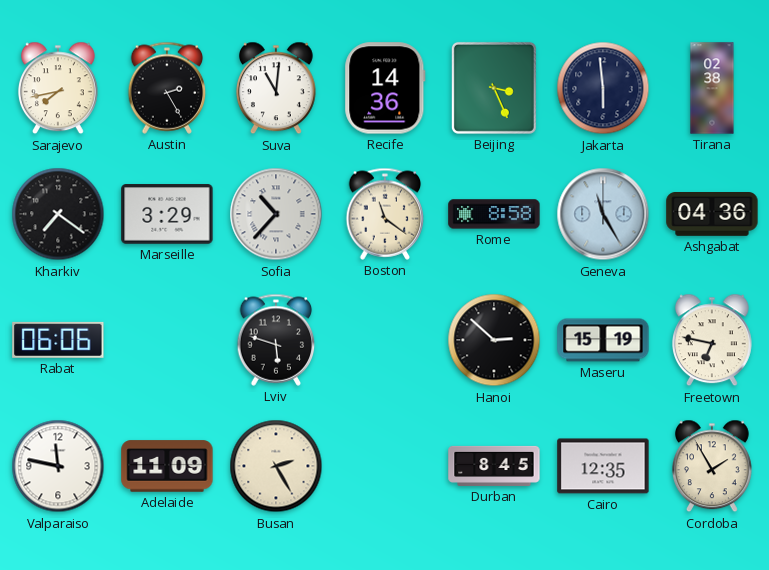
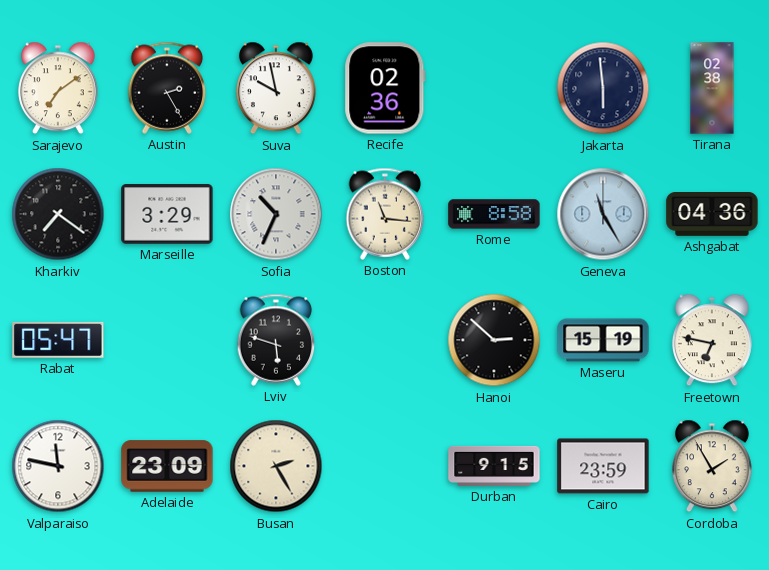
Sarajevo: 7:43 -> 7:09
Suva: 11:01 -> 9:58
Recife: 14:36 -> 02:36
Beijing: 3:26 -> none
Sofia: 10:37 -> 10:34
Boston: 11:21 -> 11:16
Rabat: 06:06 -> 05:47
Adelaide: 11:09 -> 23:09
Durban: 8:45 -> 9:15
Cairo: 12:35 -> 23:59
